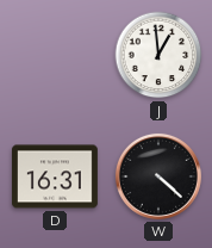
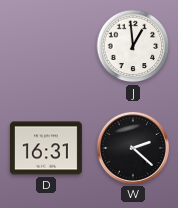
W: 4:22 -> 2:22
